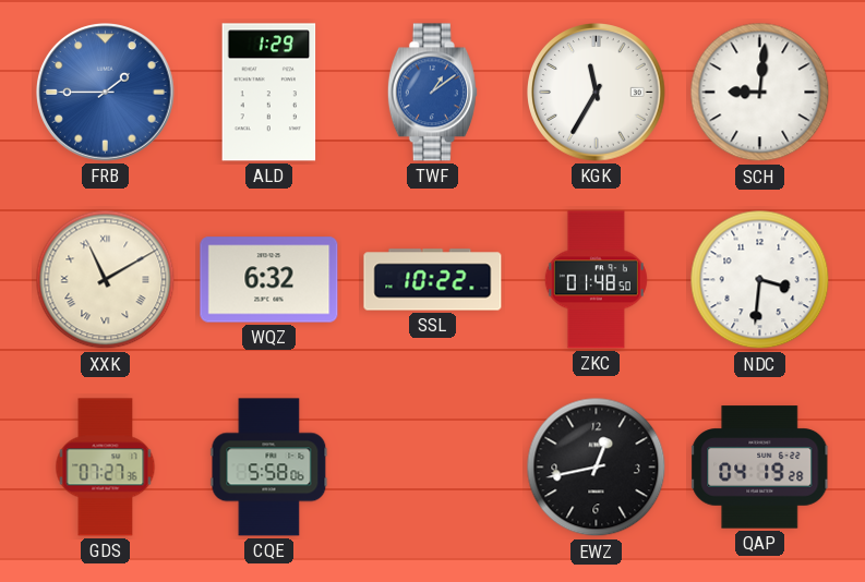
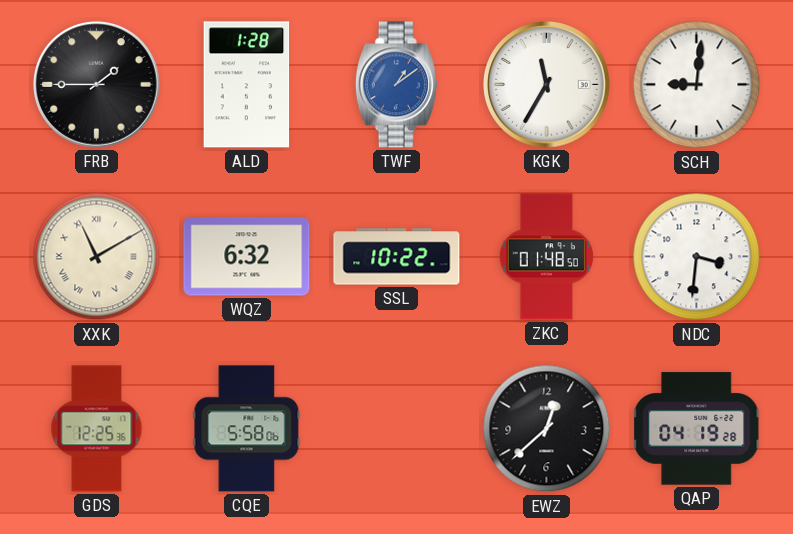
FRB dial: blue -> black
ALD: 1:29 -> 1:28
GDS: 07:27 -> 12:25
EWZ: 12:43 -> 12:38
